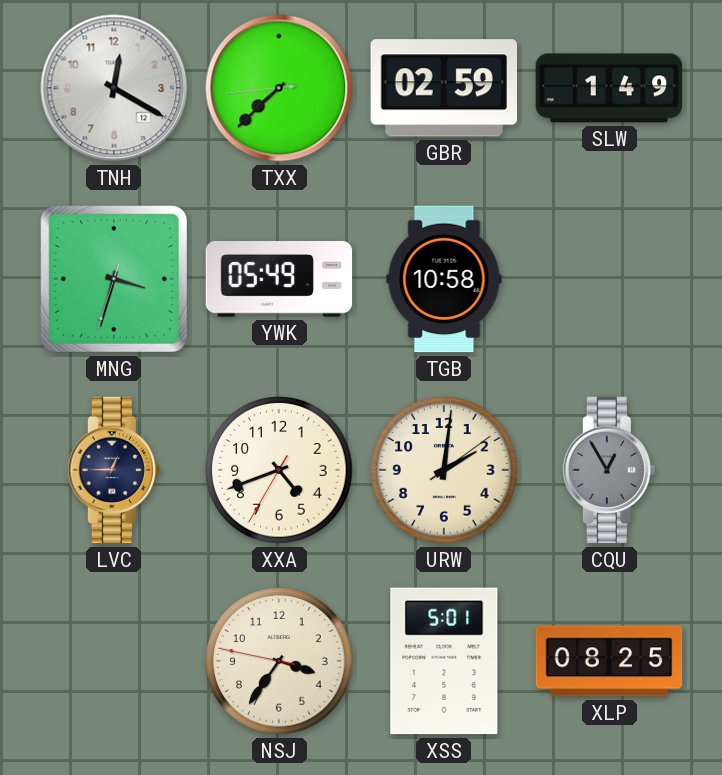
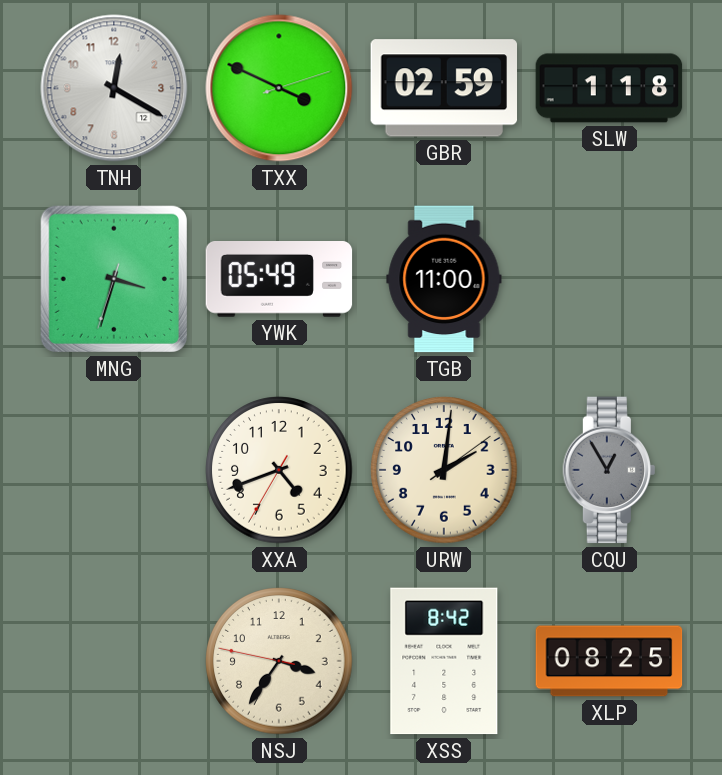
TXX: 7:37 -> 3:49
SLW: 1:49 -> 1:18
TGB: 10:58 -> 11:00
LVC: 12:45 -> none
XSS: 5:01 -> 8:42
